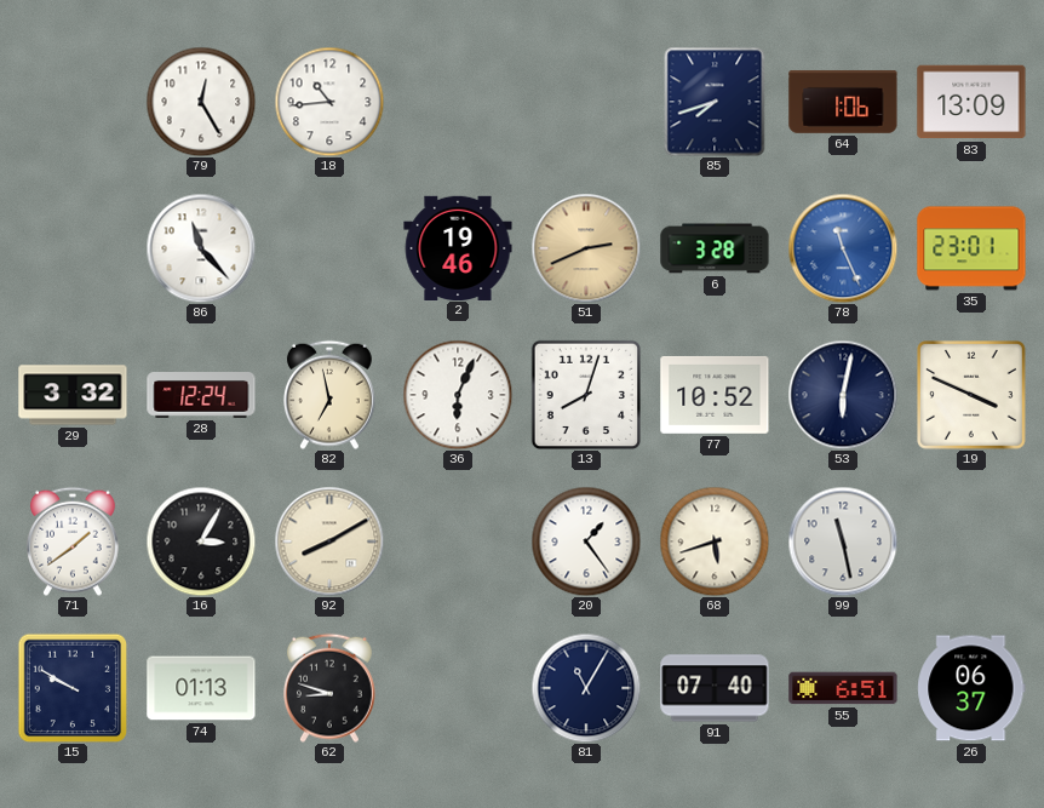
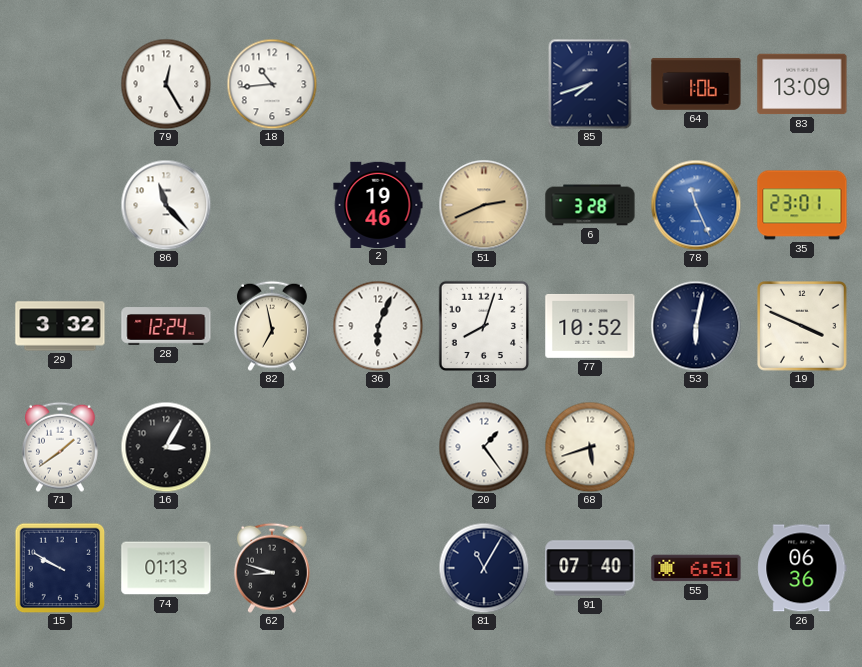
92: 8:10 -> none
99: 11:28 -> none
26: 06:37 -> 06:36
